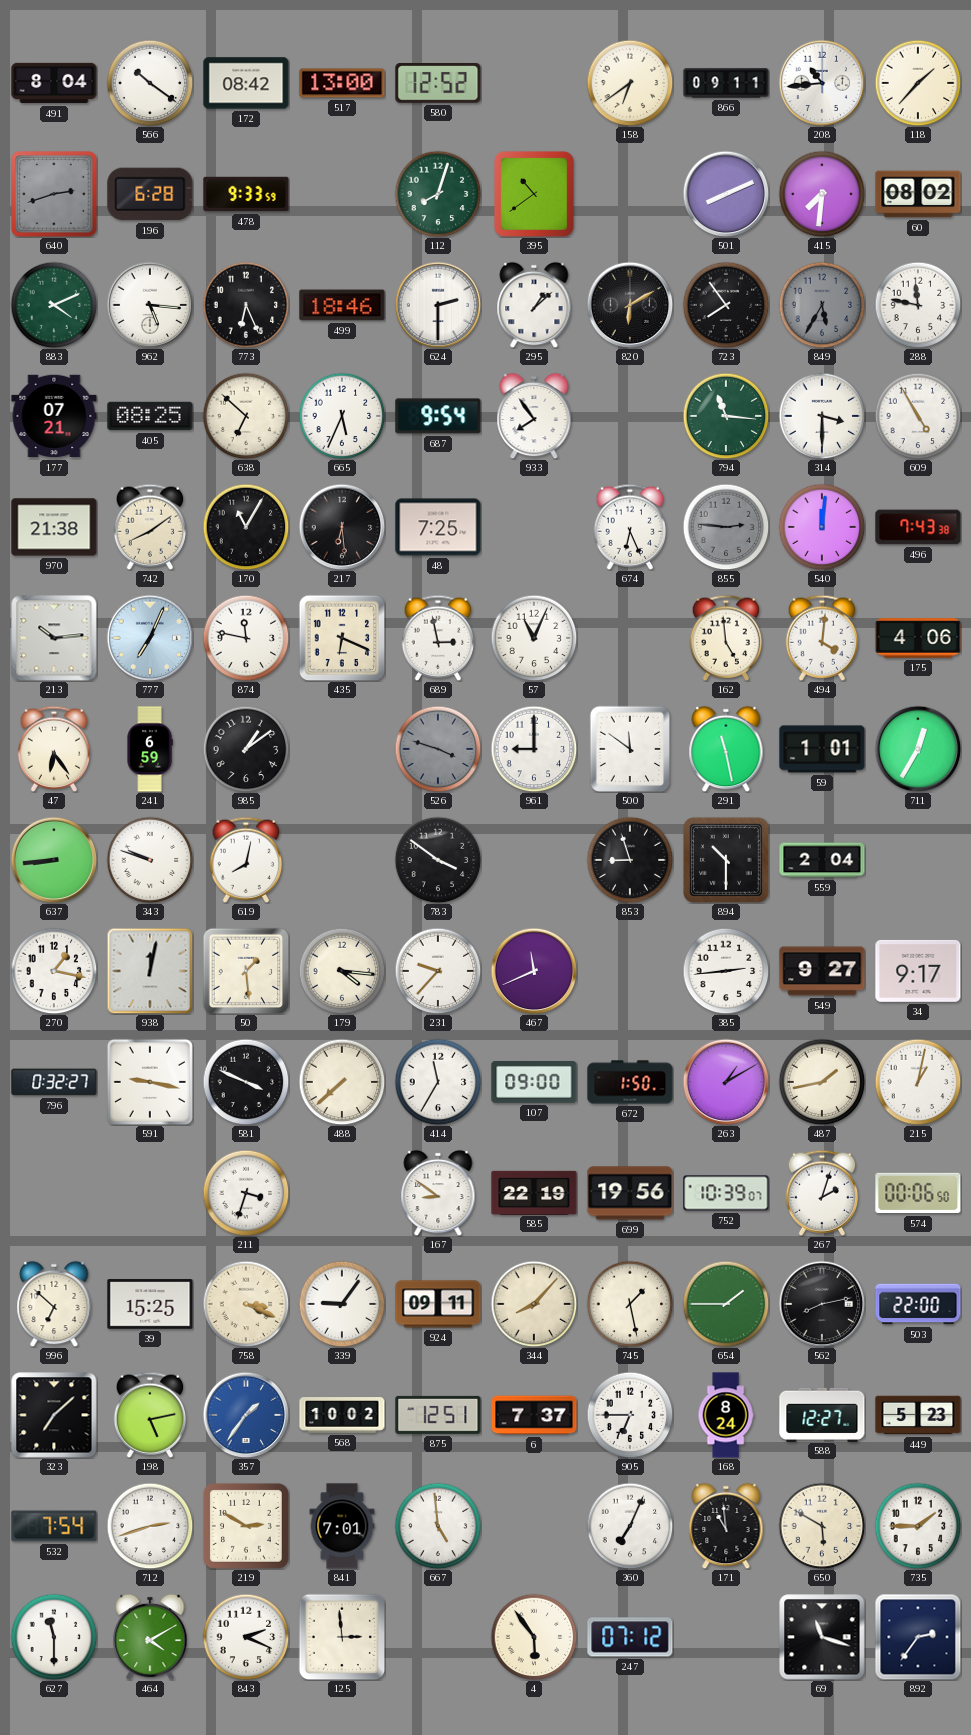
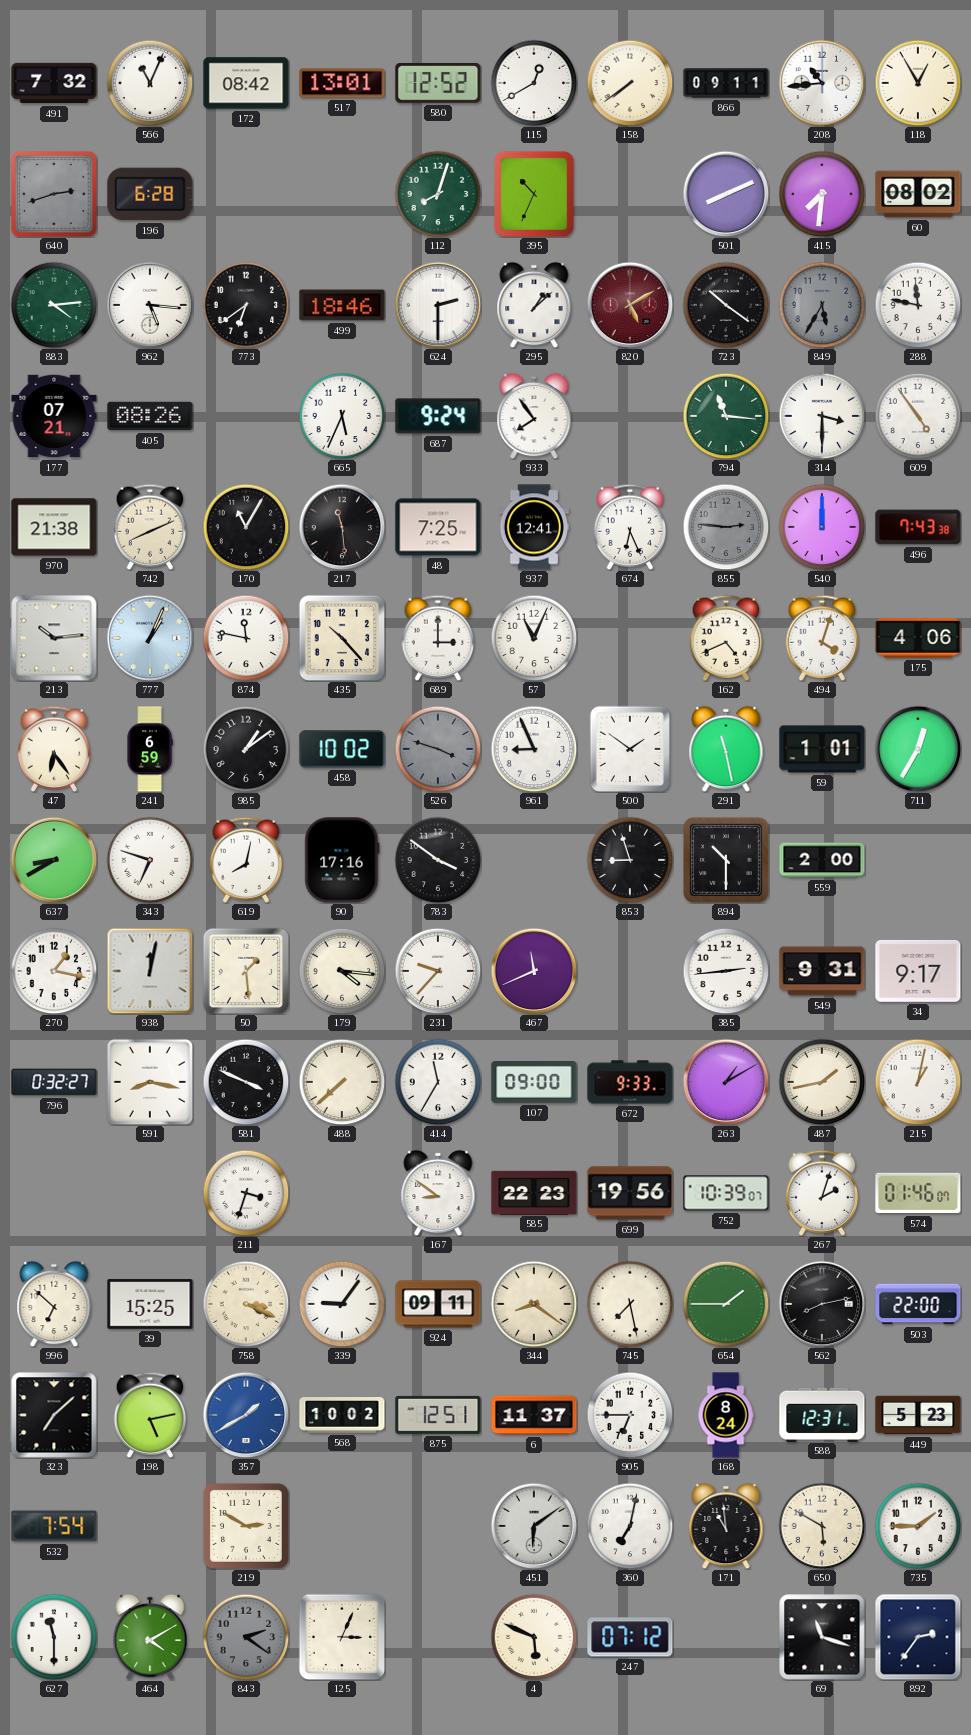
491: 8:04 -> 7:32
566: 10:21 -> 11:04
517: 13:00 -> 13:01
115: none -> 12:40
158: 6:39 -> 7:39
118: 1:37 -> 12:55
478: 9:33 -> none
395: 10:39 -> 10:34
883: 4:11 -> 4:14
773: 6:26 -> 6:39
820: 6:10 -> 5:10
820 dial: black -> burgundy
723: 7:54 -> 10:21
405: 08:25 -> 08:26
638: 6:52 -> none
687: 9:54 -> 9:24
609: 4:55 -> 4:54
742: 8:09 -> 8:11
217: 6:29 -> 11:29
937: none -> 12:41
540: 12:01 -> 12:00
777: 7:04 -> 1:04
435: 6:19 -> 10:23
689: 2:58 -> 3:00
162: 4:59 -> 4:41
494: 4:01 -> 4:03
458: none -> 10:02
961: 9:00 -> 8:56
500: 11:51 -> 1:51
637: 8:44 -> 8:40
343: 9:48 -> 6:48
90: none -> 17:16
559: 2:04 -> 2:00
549: 9:27 -> 9:31
591: 9:17 -> 8:17
672: 1:50 -> 9:33
585: 22:19 -> 22:23
574: 00:06 -> 01:46
344: 8:07 -> 8:21
745: 1:28 -> 7:28
357: 1:36 -> 1:40
6: 7:37 -> 11:37
588: 12:27 -> 12:31
712: 2:42 -> none
841: 7:01 -> none
667: 4:59 -> none
451: none -> 6:09
360: 7:04 -> 7:02
843: 2:19 -> 2:21
843 dial: white -> grey
125: 2:59 -> 3:04
4: 5:54 -> 5:49
